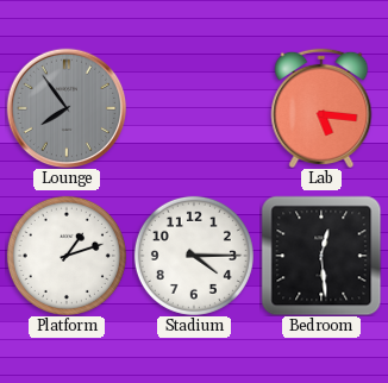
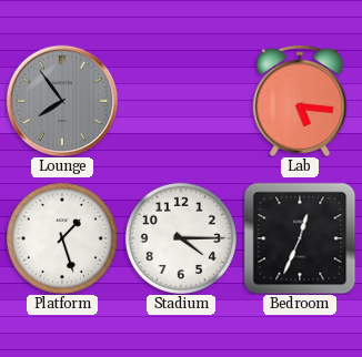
Platform: 1:12 -> 1:27
Bedroom: 12:29 -> 12:34
